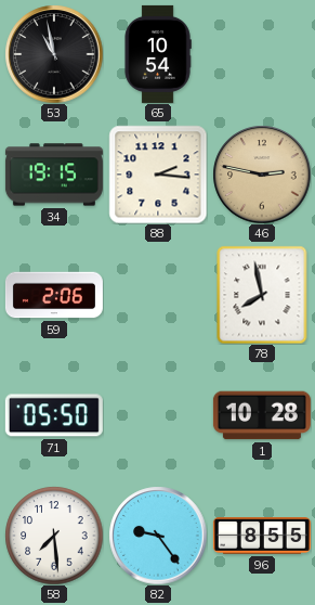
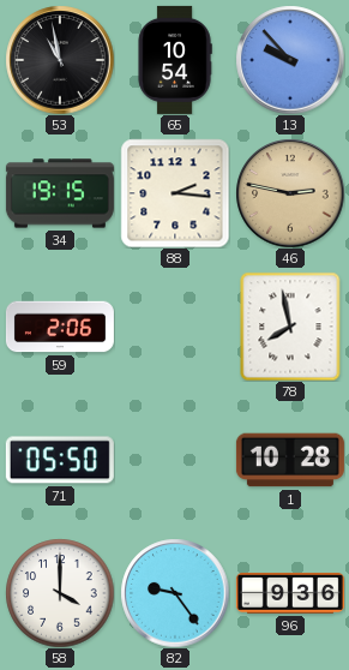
13: none -> 9:53
58: 7:29 -> 4:00
96: 8:55 -> 9:36
